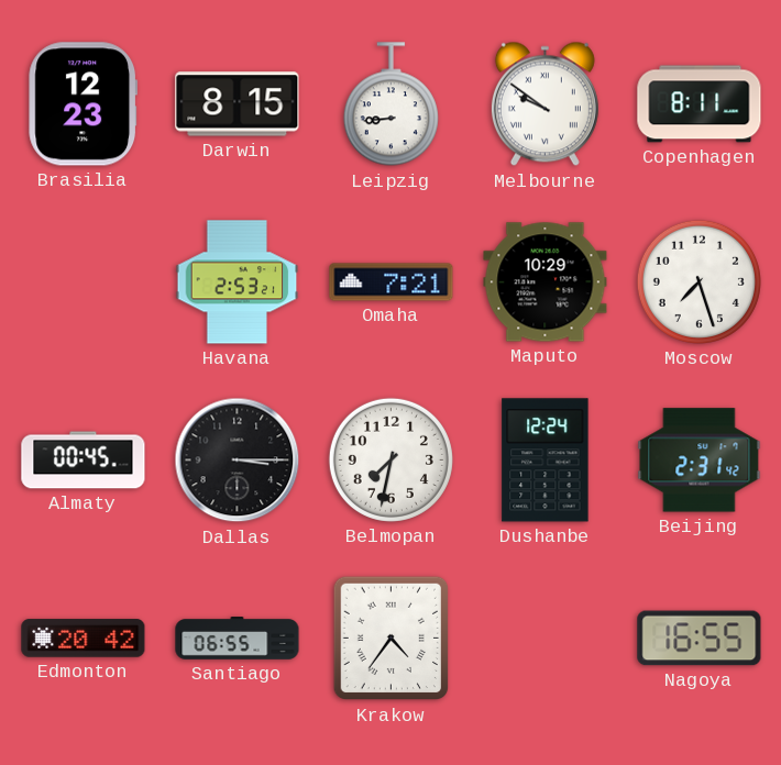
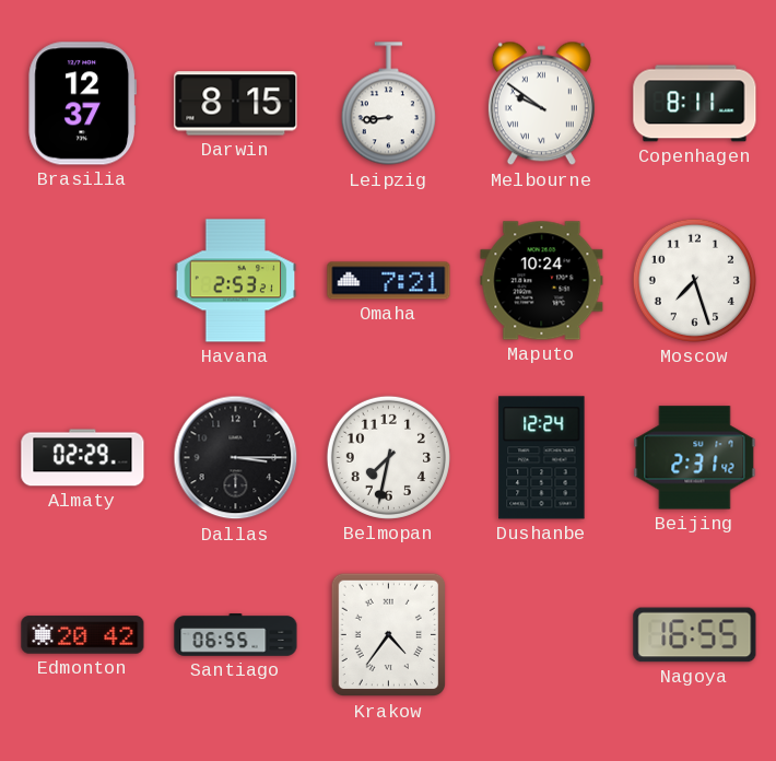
Brasilia: 12:23 -> 12:37
Maputo: 10:29 -> 10:24
Almaty: 00:45 -> 02:29
